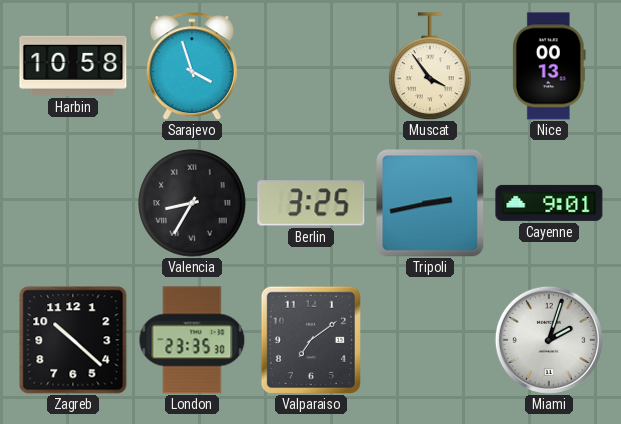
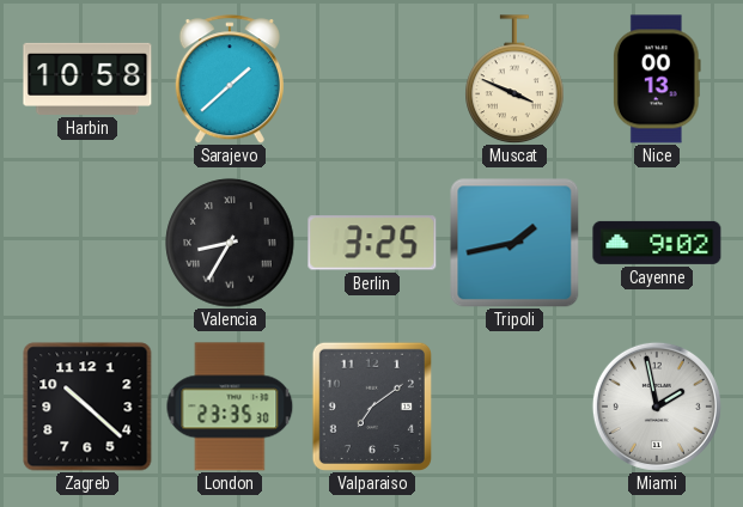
Sarajevo: 3:57 -> 1:38
Muscat: 3:54 -> 3:49
Tripoli: 2:43 -> 1:43
Cayenne: 9:01 -> 9:02
Miami: 2:03 -> 1:58
